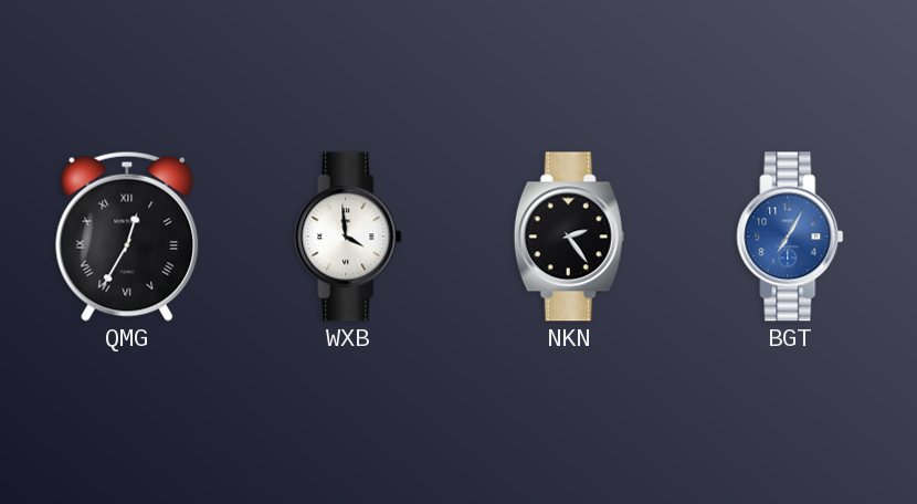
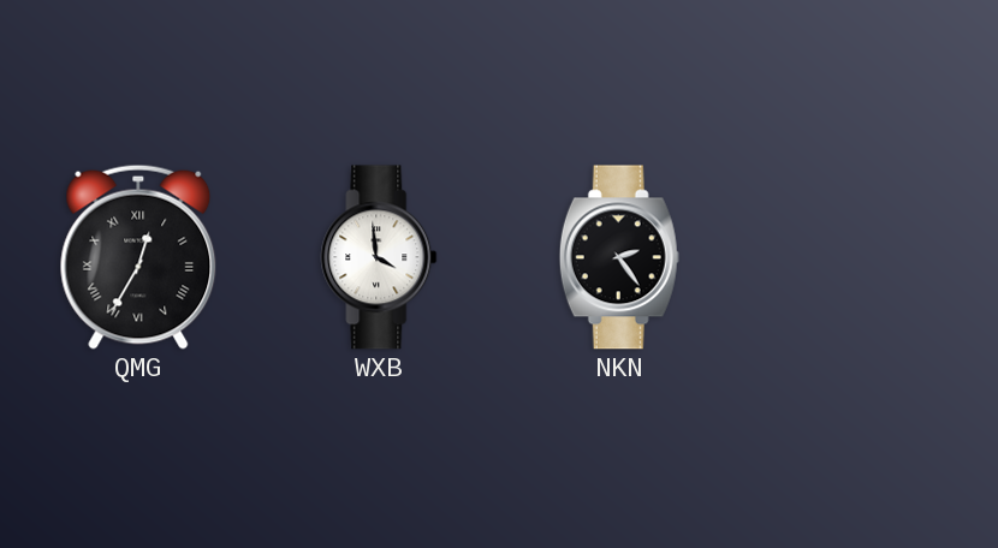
BGT: 7:05 -> none
